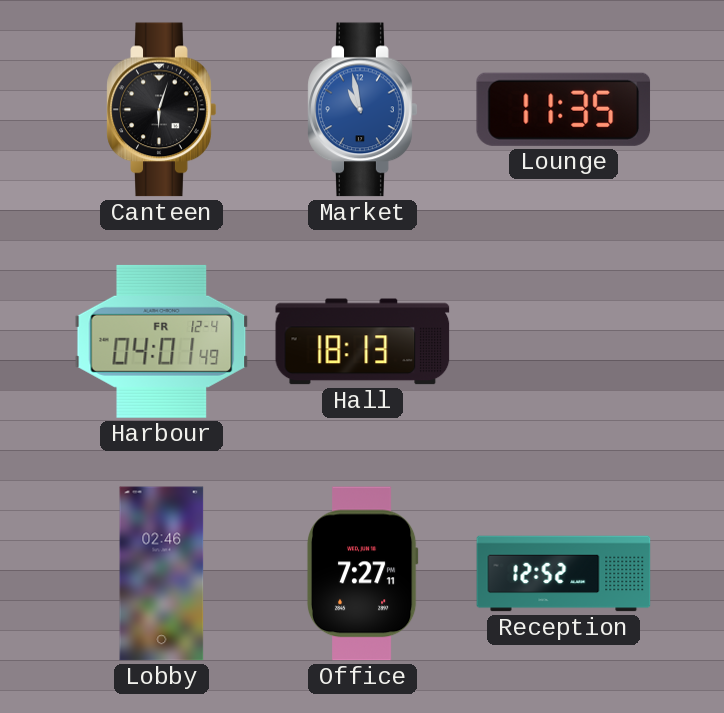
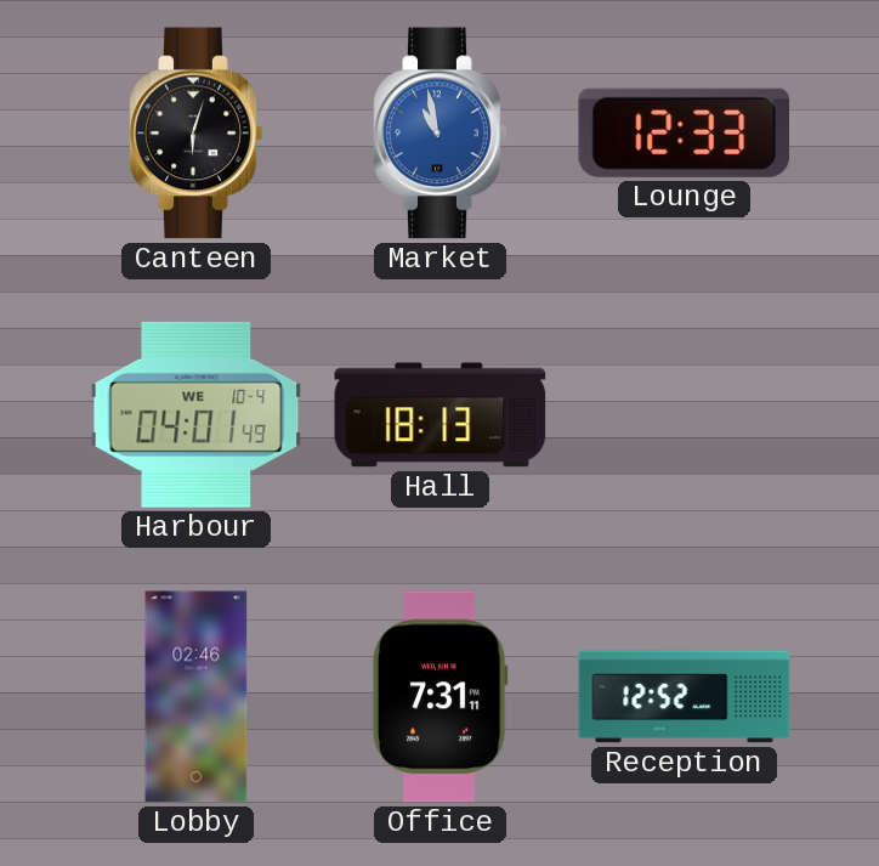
Lounge: 11:35 -> 12:33
Harbour date: FR 12-4 -> WE 10-4
Office: 7:27 -> 7:31
